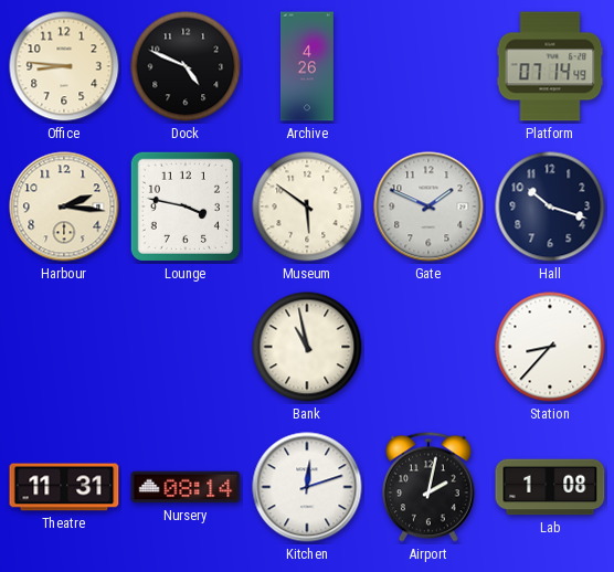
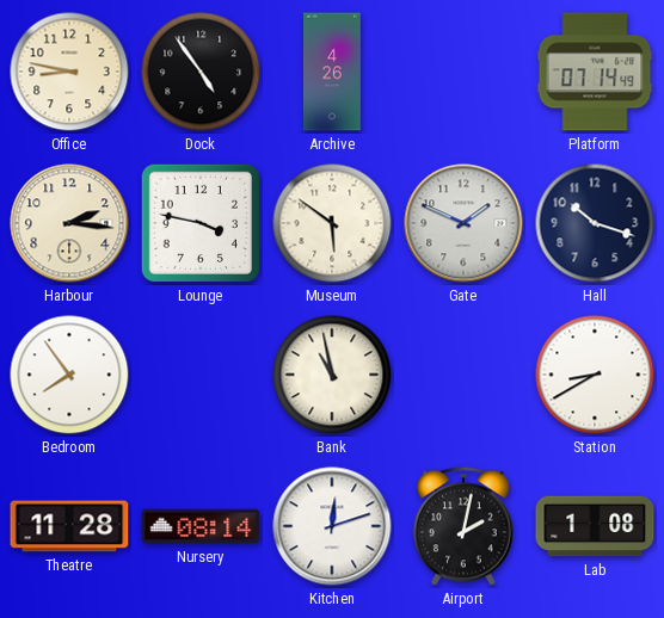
Office: 8:46 -> 8:47
Dock: 4:49 -> 4:54
Bedroom: none -> 7:54
Station: 8:37 -> 8:40
Theatre: 11:31 -> 11:28
